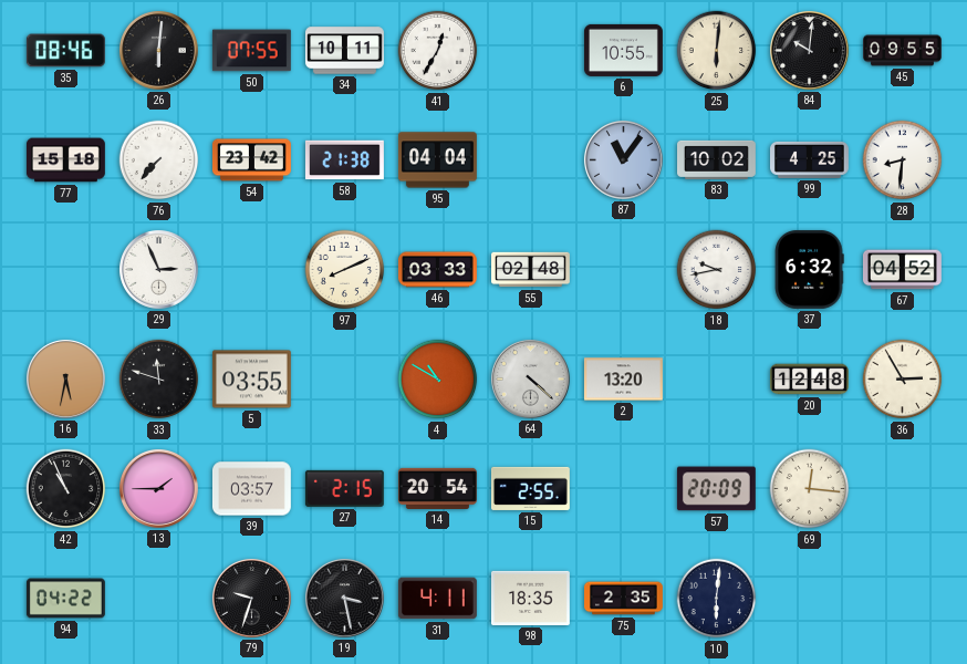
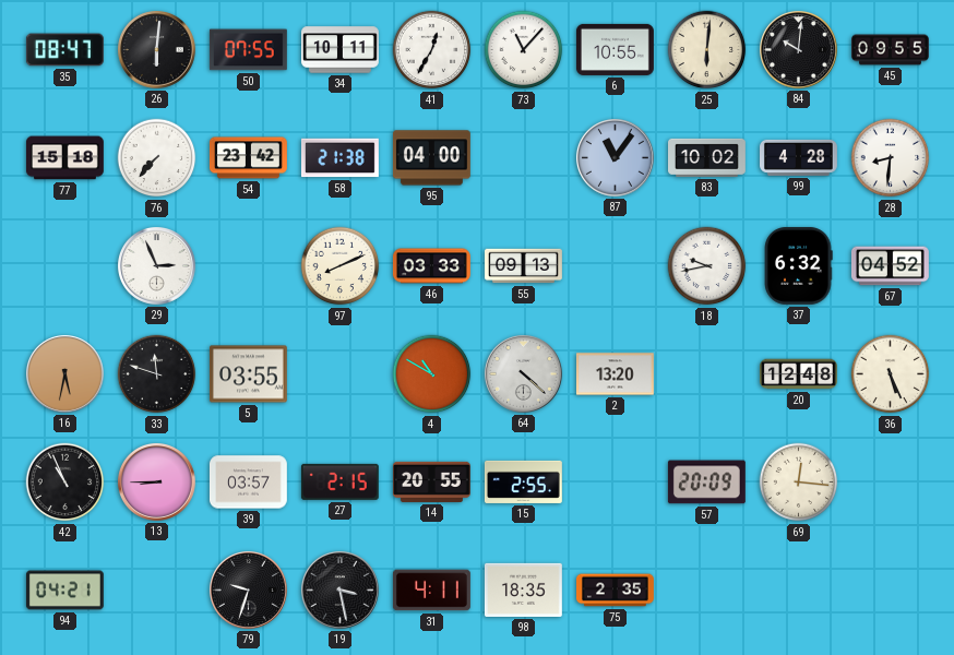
35: 08:46 -> 08:47
73: none -> 11:07
95: 04:04 -> 04:00
99: 4:25 -> 4:28
55: 02:48 -> 09:13
36: 2:55 -> 5:26
13: 1:45 -> 8:45
14: 20:54 -> 20:55
94: 04:22 -> 04:21
10: 6:01 -> none
